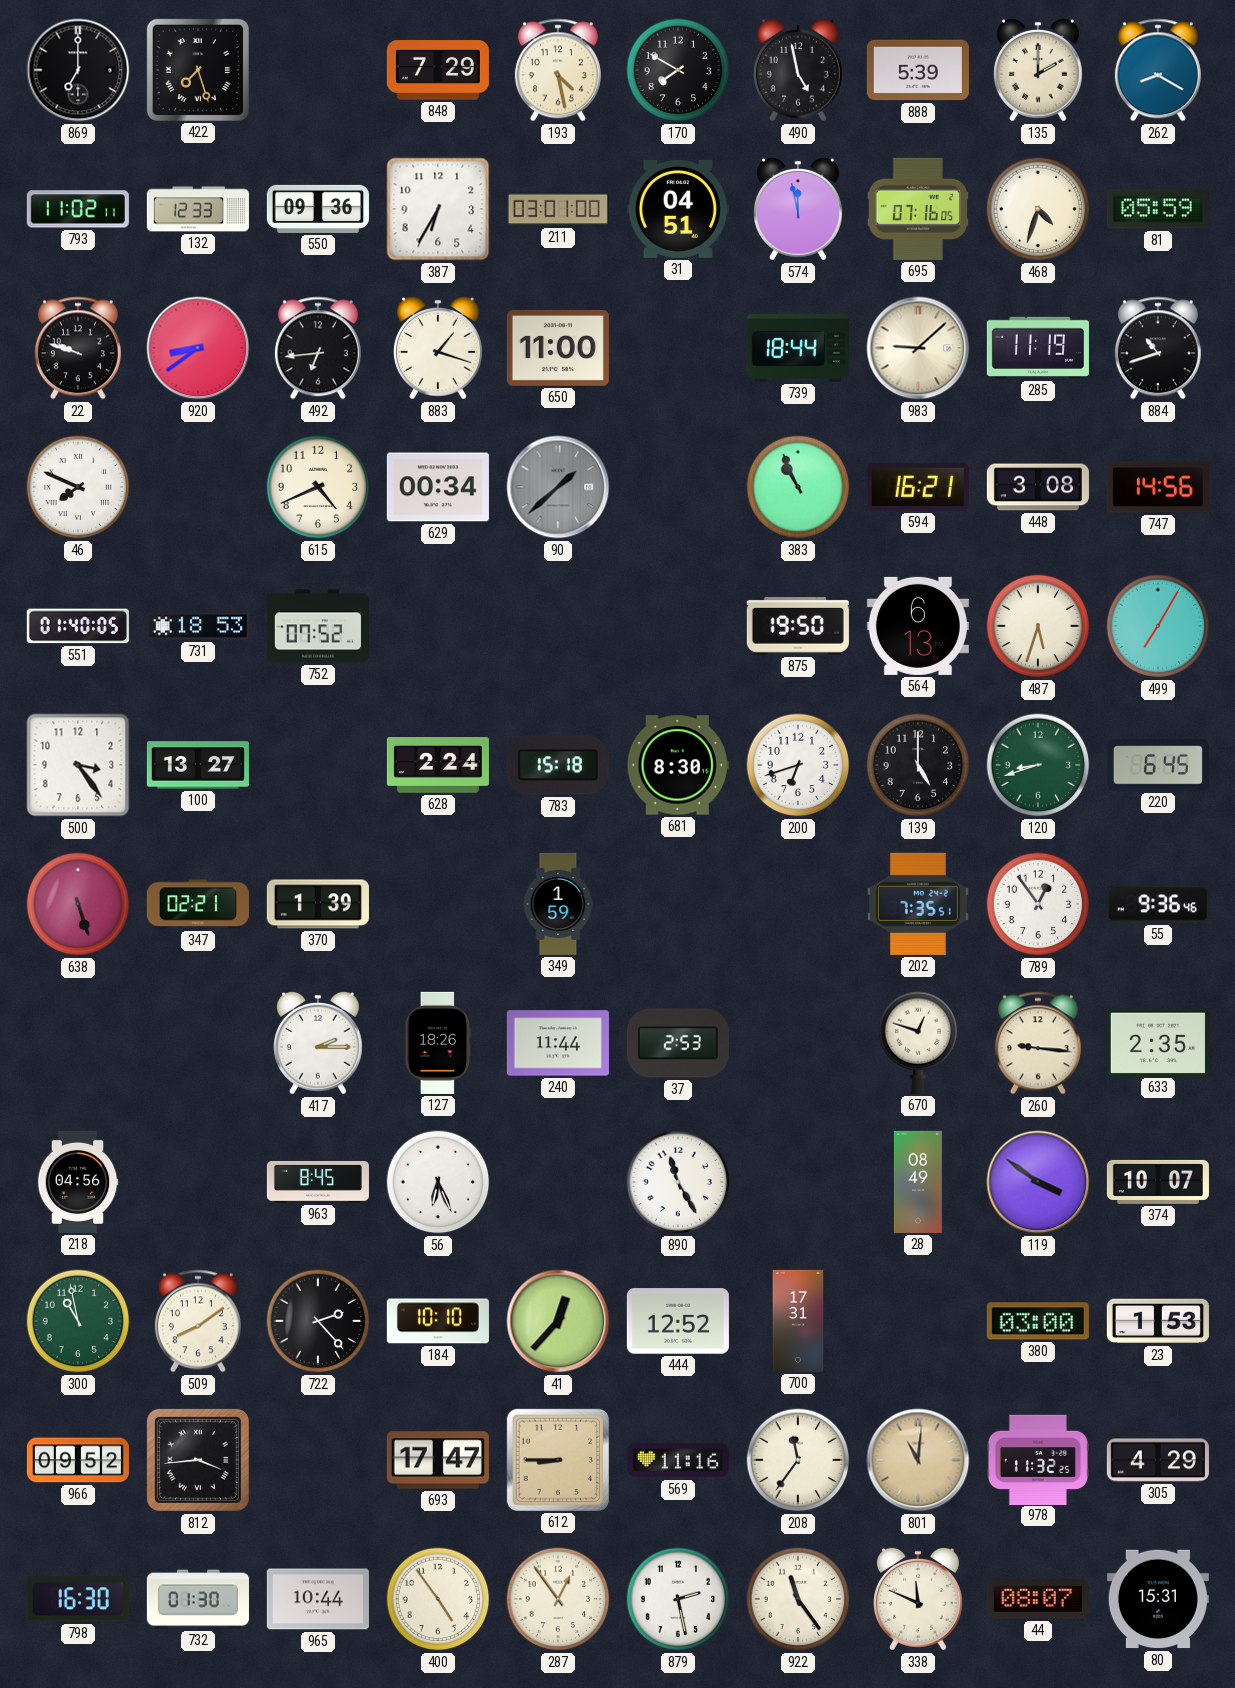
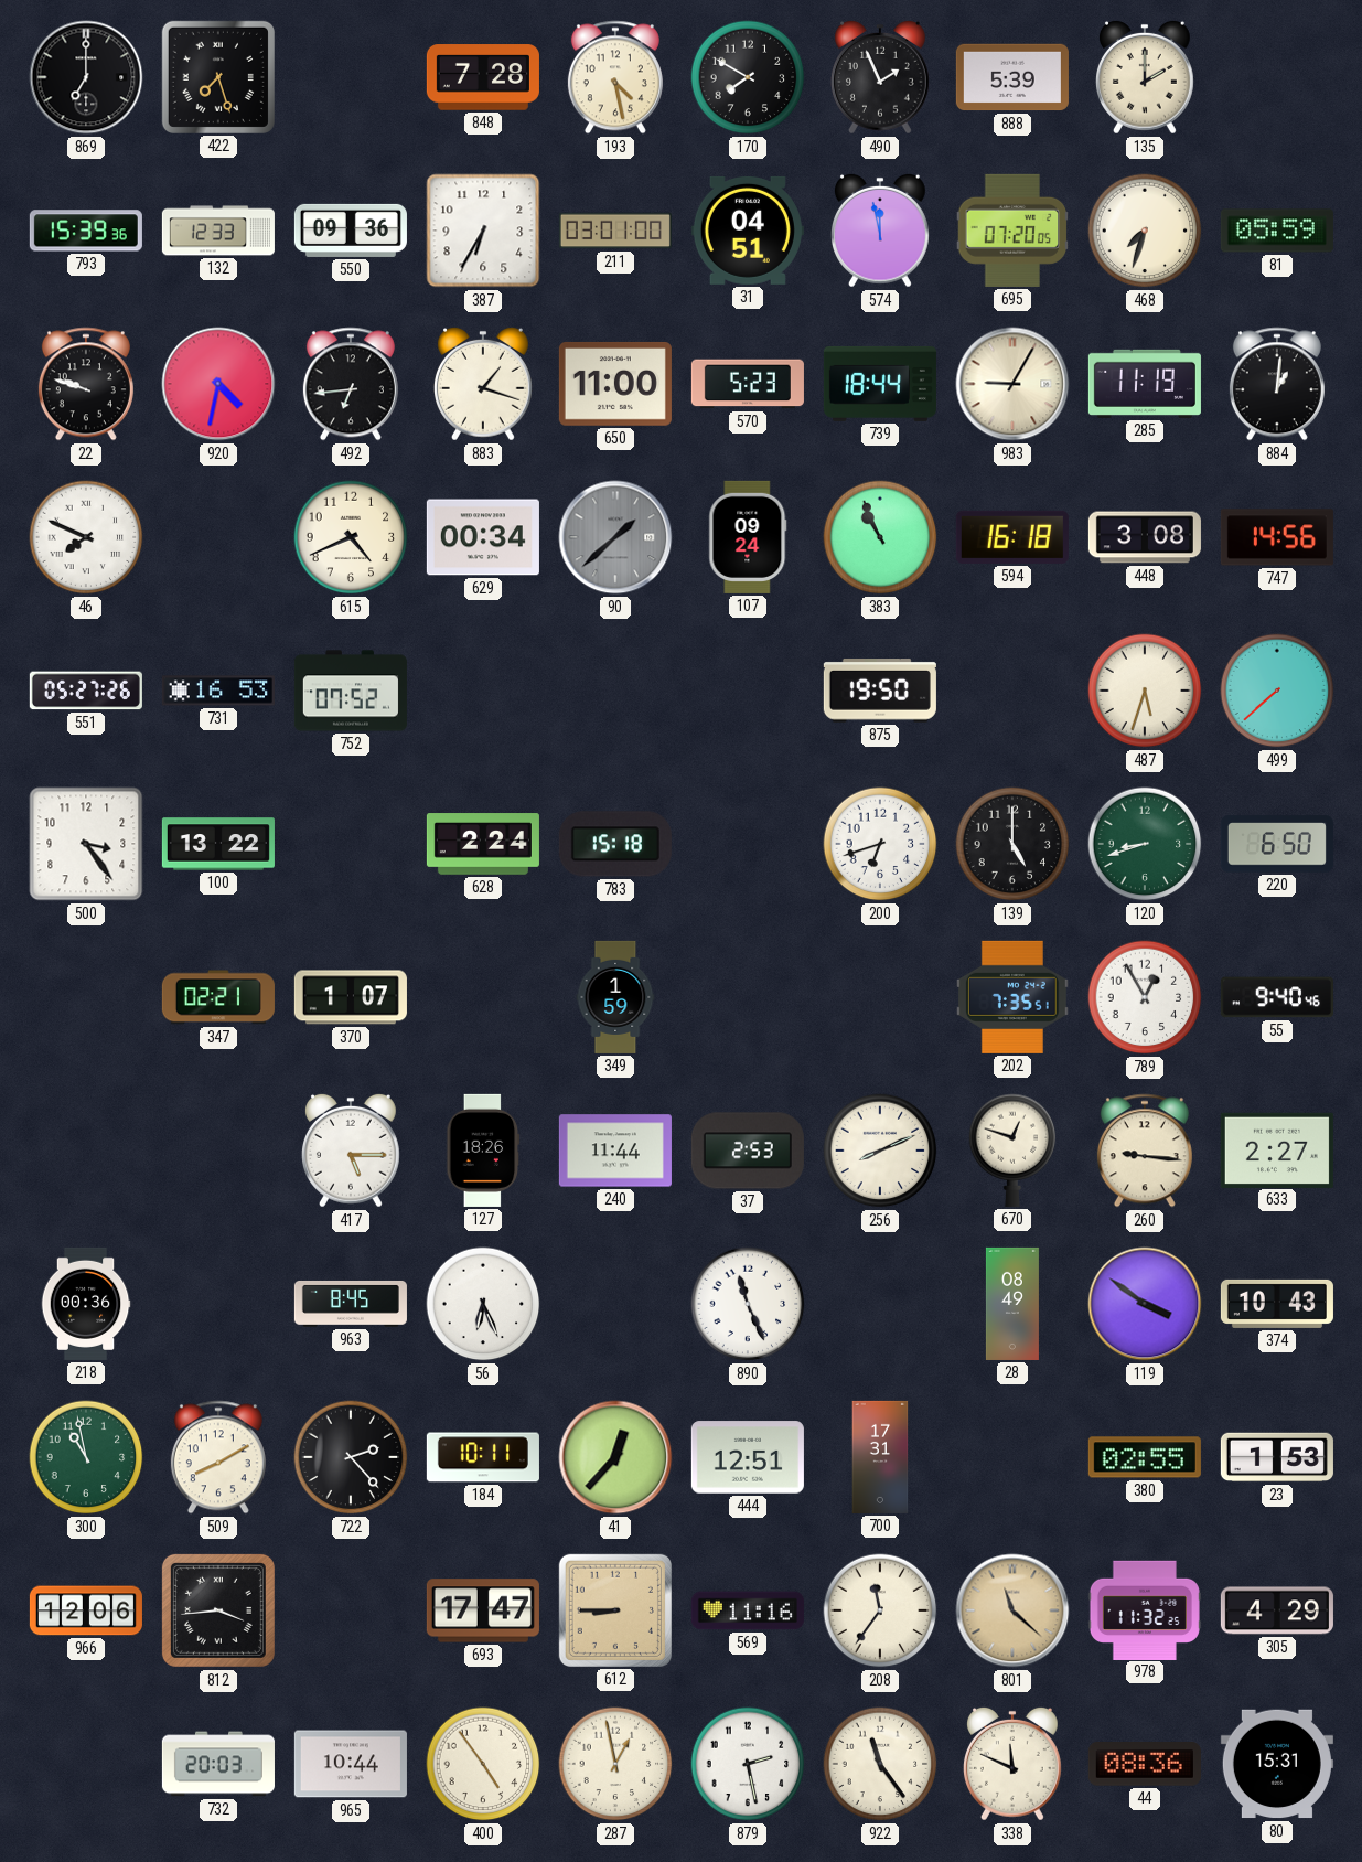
848: 7:29 -> 7:28
490: 4:58 -> 1:56
262: 8:20 -> none
793: 11:02 -> 15:39
695: 07:16 -> 07:20
468: 4:33 -> 7:33
920: 8:39 -> 4:32
570: none -> 5:23
983: 9:08 -> 9:05
884: 10:42 -> 1:01
107: none -> 09:24
594: 16:21 -> 16:18
551: 01:40 -> 05:27
731: 18:53 -> 16:53
564: 6:13 -> none
499: 7:05 -> 7:38
100: 13:27 -> 13:22
681: 8:30 -> none
220: 6:45 -> 6:50
638: 5:27 -> none
370: 1:39 -> 1:07
789: 12:54 -> 12:55
55: 9:36 -> 9:40
417: 2:15 -> 5:15
256: none -> 8:11
633: 2:35 -> 2:27
218: 04:56 -> 00:36
890: 11:25 -> 11:26
374: 10:07 -> 10:43
509: 8:09 -> 8:10
184: 10:10 -> 10:11
444: 12:52 -> 12:51
380: 03:00 -> 02:55
966: 09:52 -> 12:06
801: 11:01 -> 11:22
798: 16:30 -> none
732: 01:30 -> 20:03
287: 12:54 -> 12:58
44: 08:07 -> 08:36
